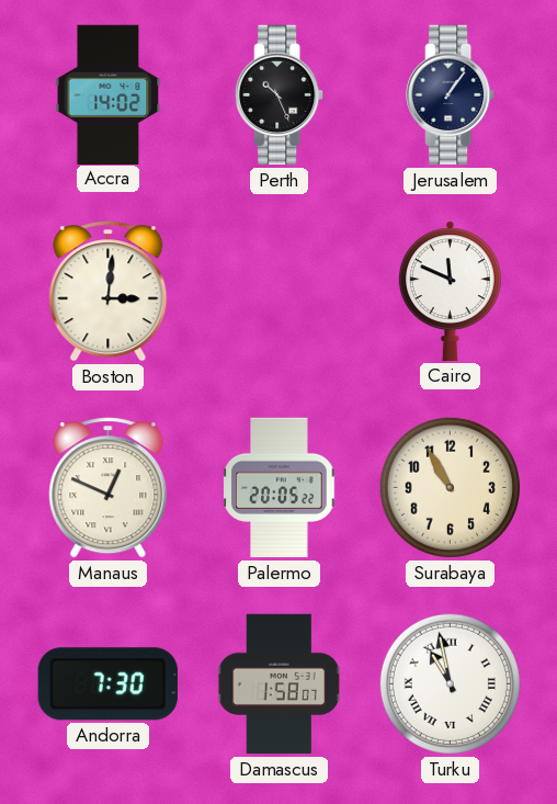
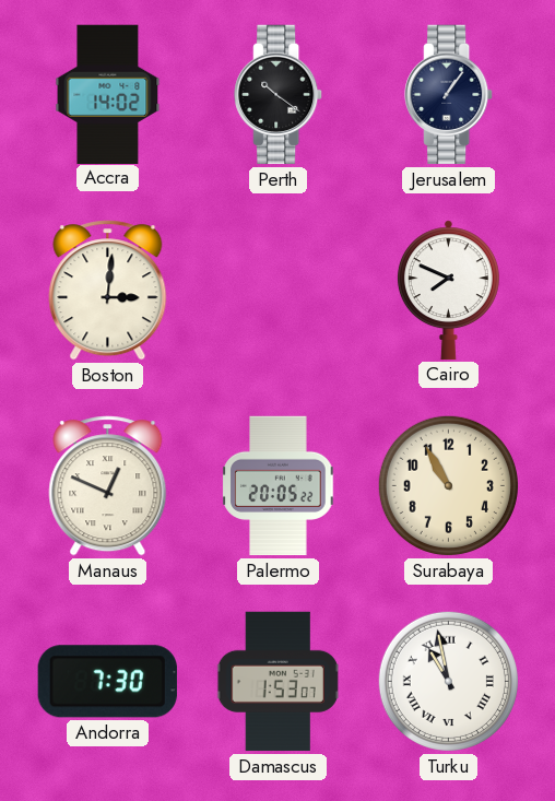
Perth: 10:26 -> 10:21
Cairo: 11:49 -> 7:49
Damascus: 1:58 -> 1:53
